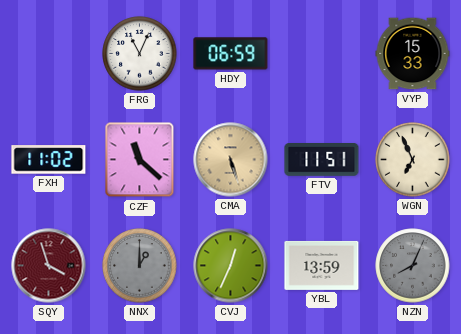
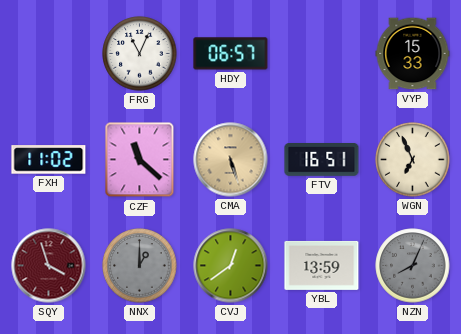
HDY: 06:59 -> 06:57
FTV: 11:51 -> 16:51
CVJ: 12:34 -> 12:39
